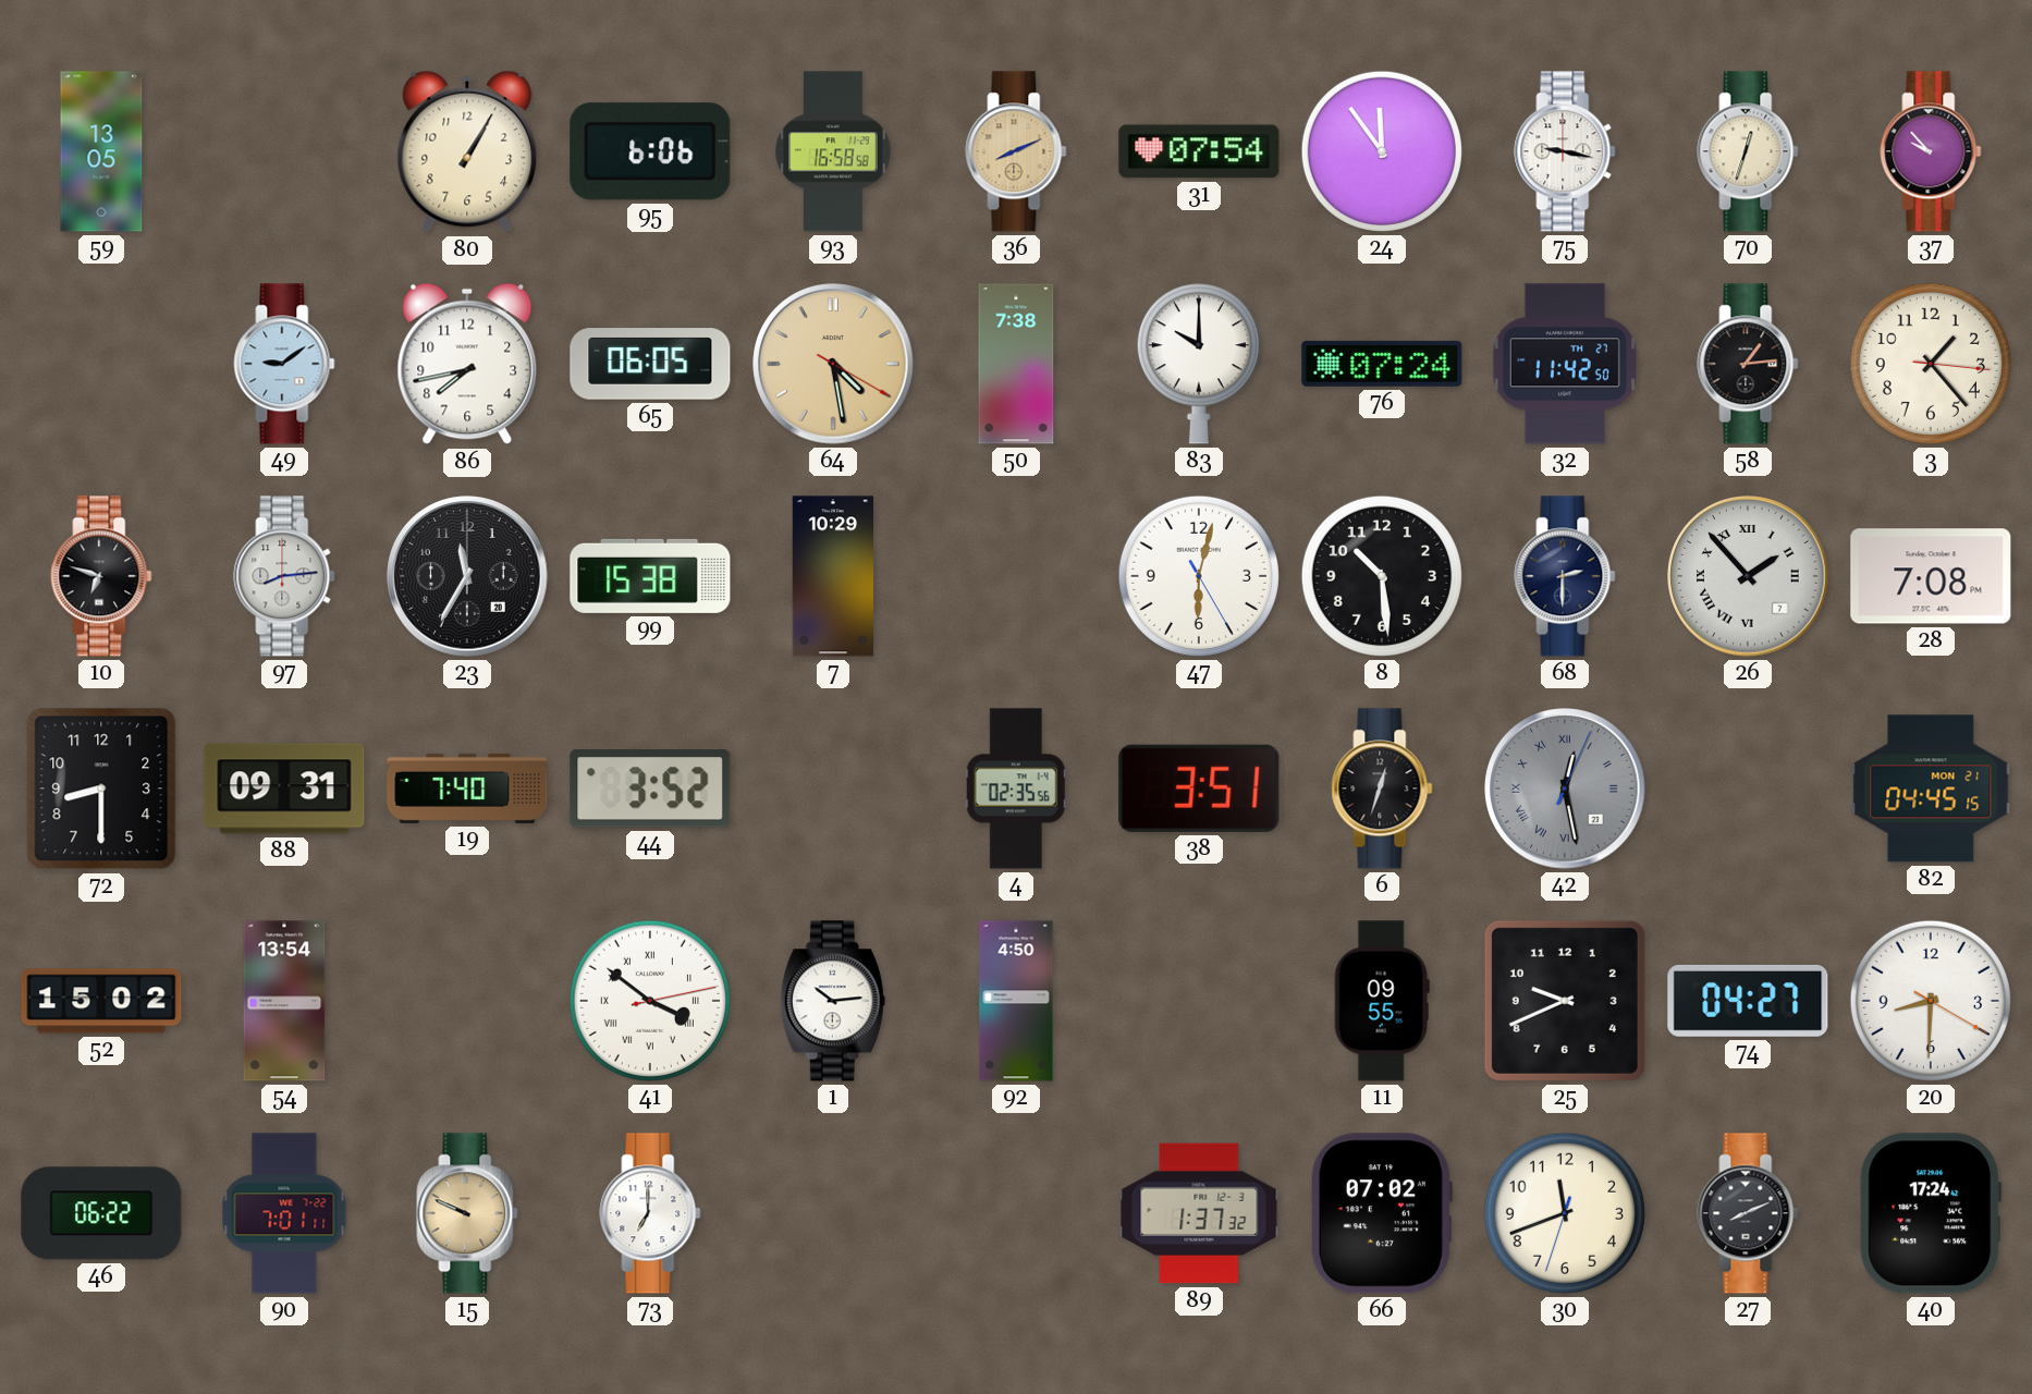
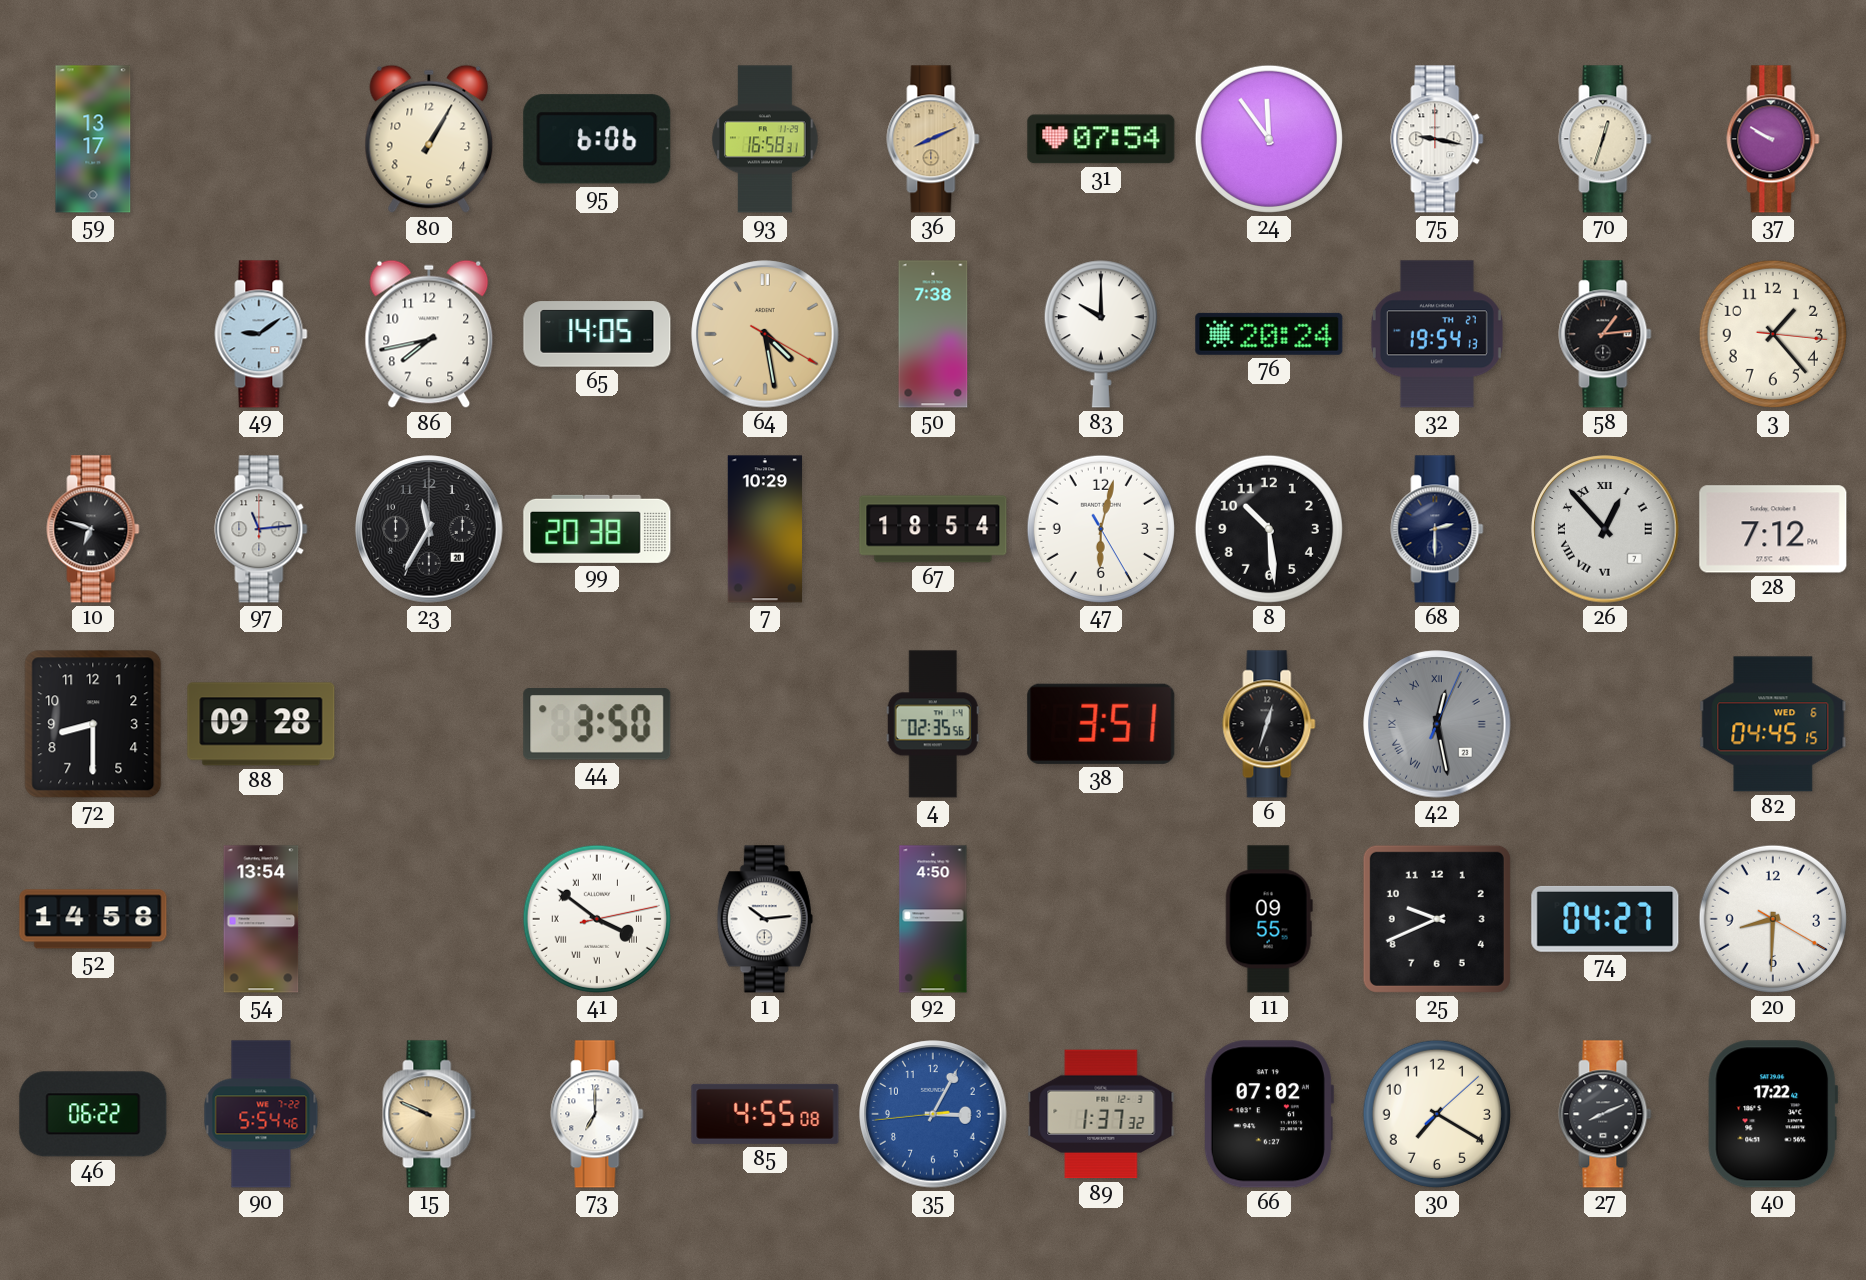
59: 13:05 -> 13:17
93: 16:58:58 -> 16:58:31
37: 9:53 -> 9:50
65: 06:05 -> 14:05
76: 07:24 -> 20:24
32: 11:42 -> 19:54
97: 8:14 -> 11:14
99: 15:38 -> 20:38
67: none -> 18:54
26: 1:53 -> 12:53
28: 7:08 -> 7:12
88: 09:31 -> 09:28
19: 7:40 -> none
44: 3:52 -> 3:50
82 date: MON 21 -> WED 6
52: 15:02 -> 14:58
90: 7:01 -> 5:54
85: none -> 4:55
35: none -> 3:04
30: 11:41 -> 7:20
40: 17:24 -> 17:22
